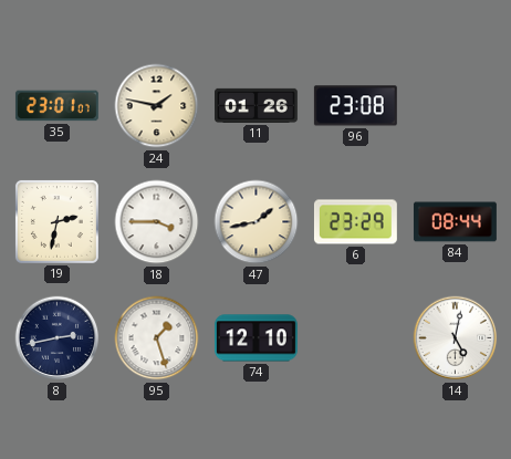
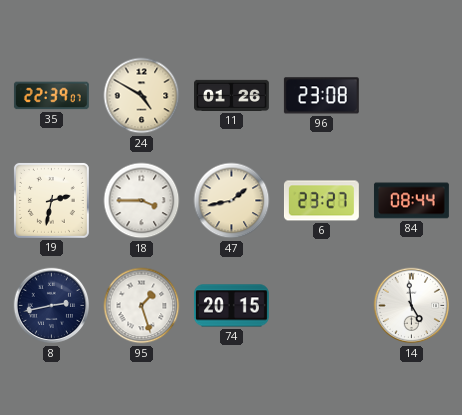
35: 23:01 -> 22:39
24: 1:47 -> 4:50
6: 23:29 -> 23:27
74: 12:10 -> 20:15
14: 5:02 -> 4:59
